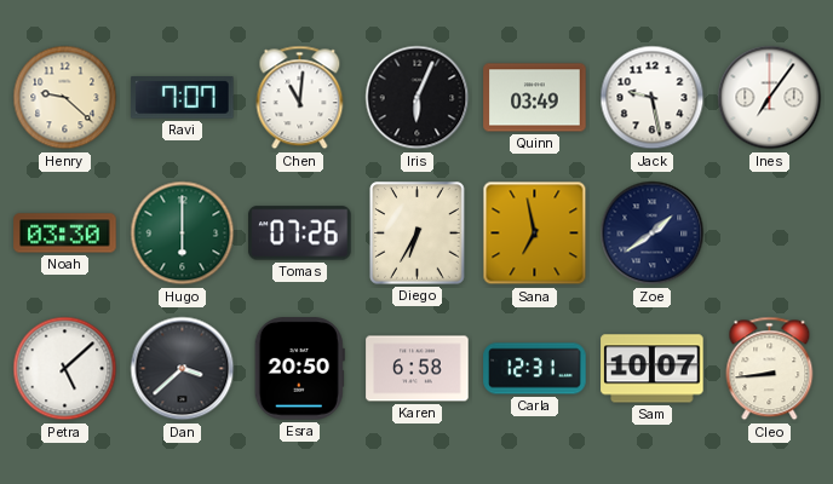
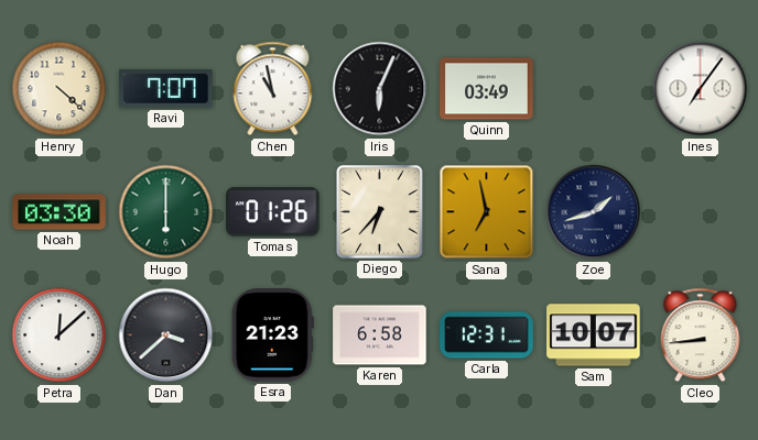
Henry: 9:22 -> 4:22
Chen: 11:01 -> 10:58
Jack: 9:28 -> none
Tomas: 07:26 -> 01:26
Diego: 6:35 -> 6:37
Zoe: 1:39 -> 1:42
Petra: 5:08 -> 12:08
Esra: 20:50 -> 21:23
